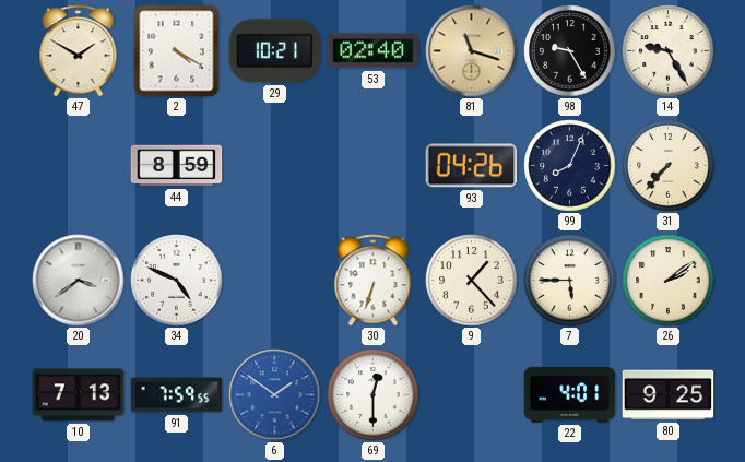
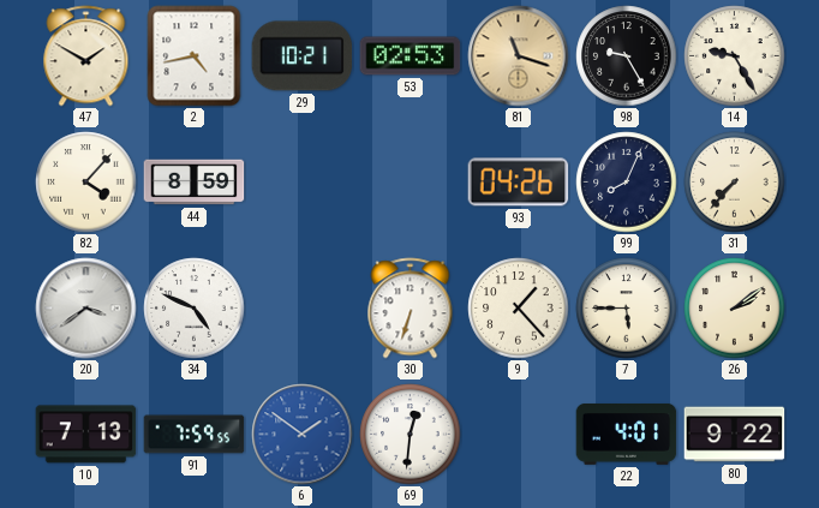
2: 4:20 -> 4:43
53: 02:40 -> 02:53
82: none -> 4:07
69: 12:30 -> 12:31
80: 9:25 -> 9:22
